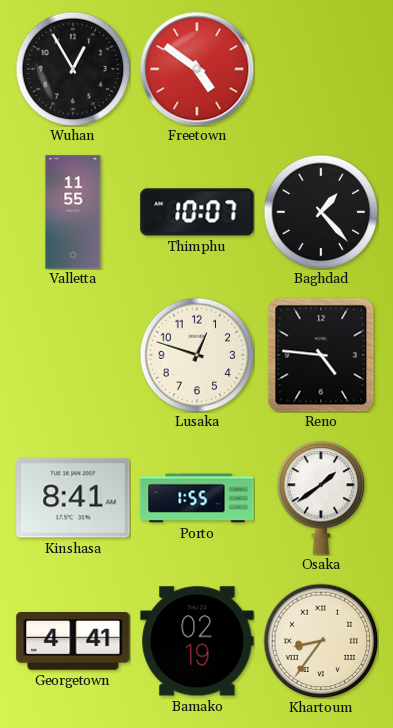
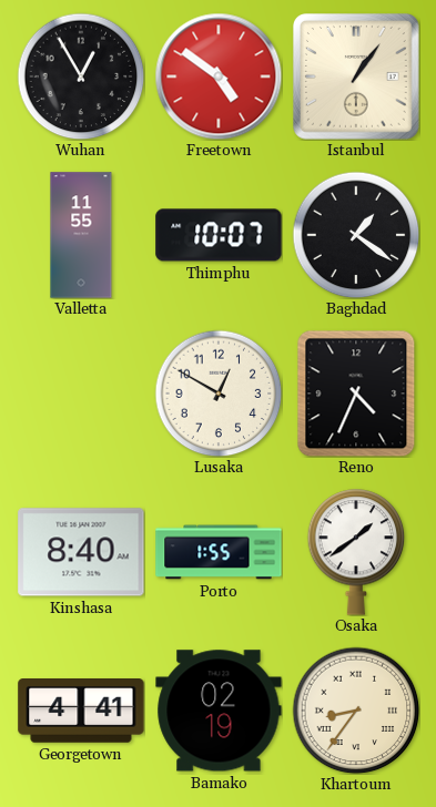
Istanbul: none -> 1:06
Baghdad: 1:23 -> 1:21
Lusaka: 12:48 -> 12:50
Reno: 4:46 -> 4:34
Kinshasa: 8:41 -> 8:40
